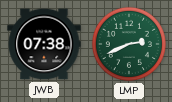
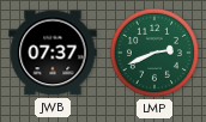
JWB: 07:38 -> 07:37
